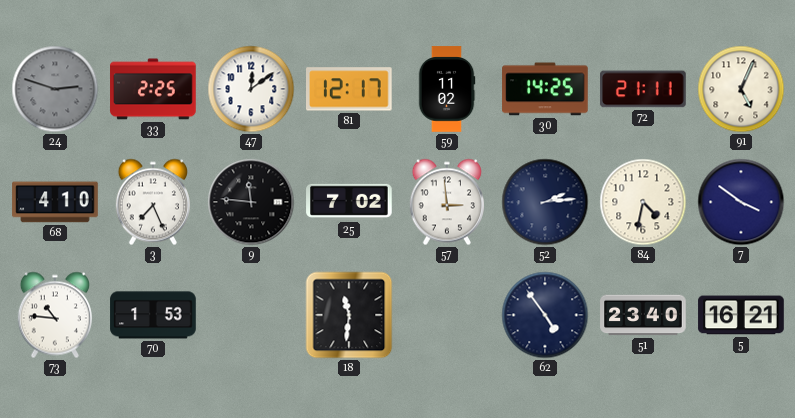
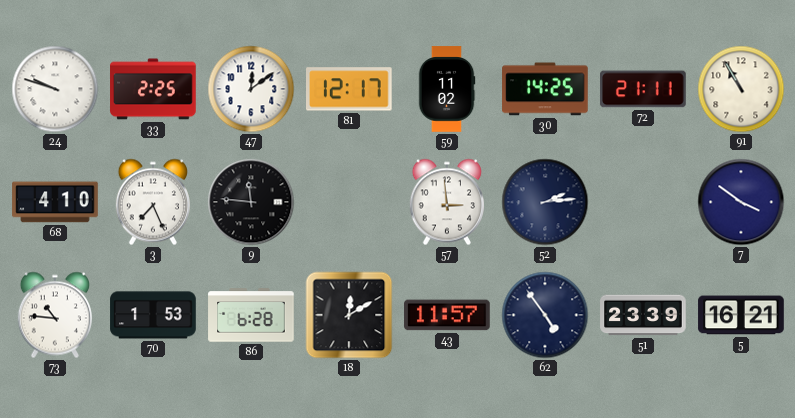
24: 2:48 -> 9:48
24 dial: grey -> white
91: 5:04 -> 10:55
25: 7:02 -> none
84: 4:32 -> none
86: none -> 6:28
18: 11:31 -> 12:10
43: none -> 11:57
51: 23:40 -> 23:39
